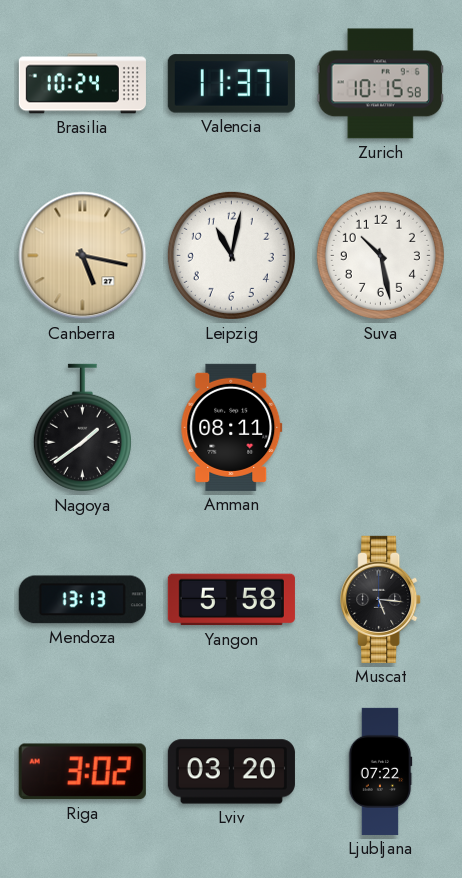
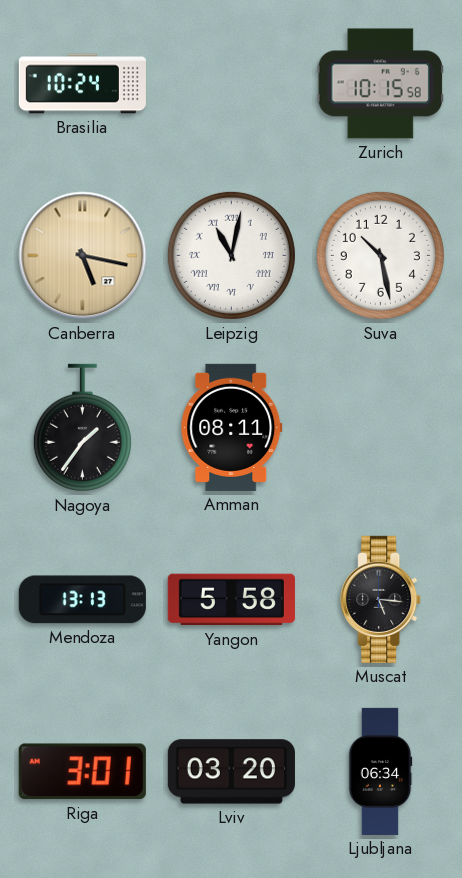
Valencia: 11:37 -> none
Leipzig numerals: Arabic -> Roman
Nagoya: 1:39 -> 1:36
Riga: 3:02 -> 3:01
Ljubljana: 07:22 -> 06:34
